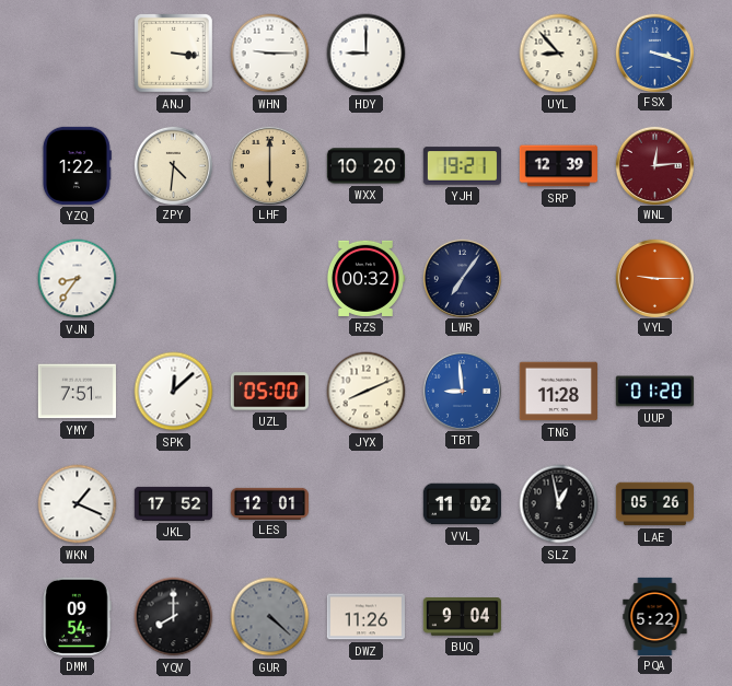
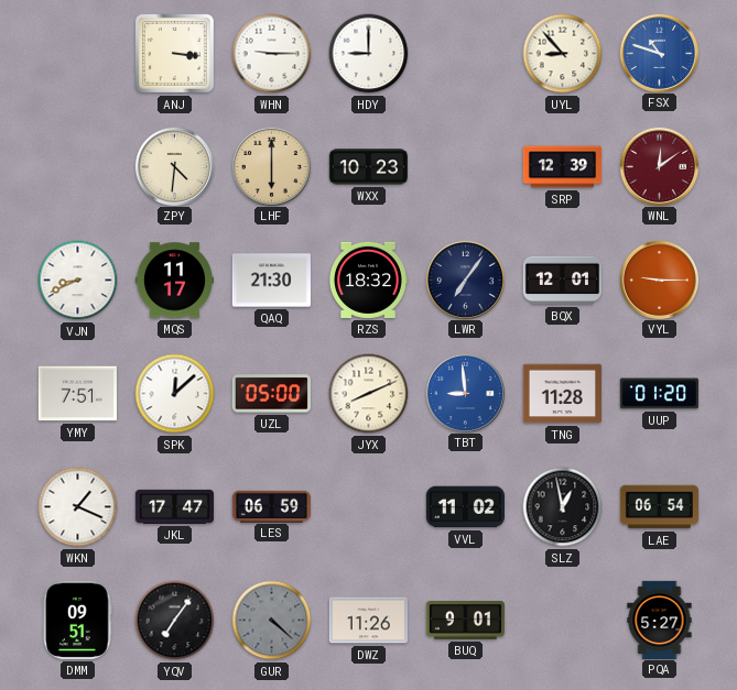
FSX: 3:18 -> 10:48
YZQ: 1:22 -> none
WXX: 10:20 -> 10:23
YJH: 19:21 -> none
WNL: 12:14 -> 12:09
VJN: 8:36 -> 8:41
MQS: none -> 11:17
QAQ: none -> 21:30
RZS: 00:32 -> 18:32
BQX: none -> 12:01
JKL: 17:52 -> 17:47
LES: 12:01 -> 06:59
LAE: 05:26 -> 06:54
DMM: 09:54 -> 09:51
YQV: 8:00 -> 7:06
BUQ: 9:04 -> 9:01
PQA: 5:22 -> 5:27
